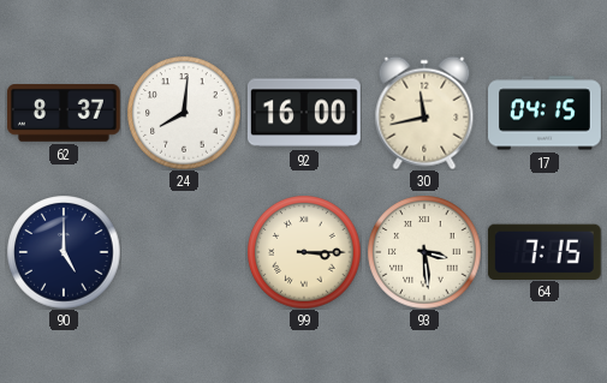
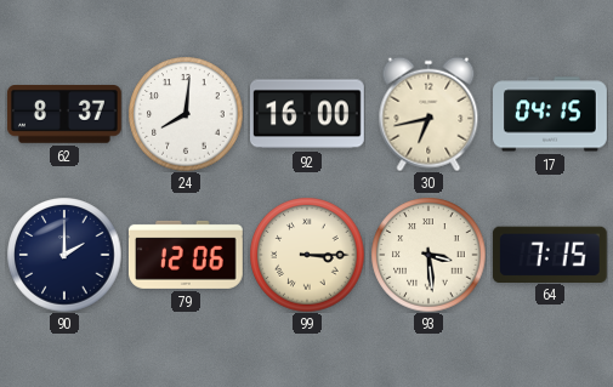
30: 11:43 -> 6:43
90: 5:00 -> 2:00
79: none -> 12:06
